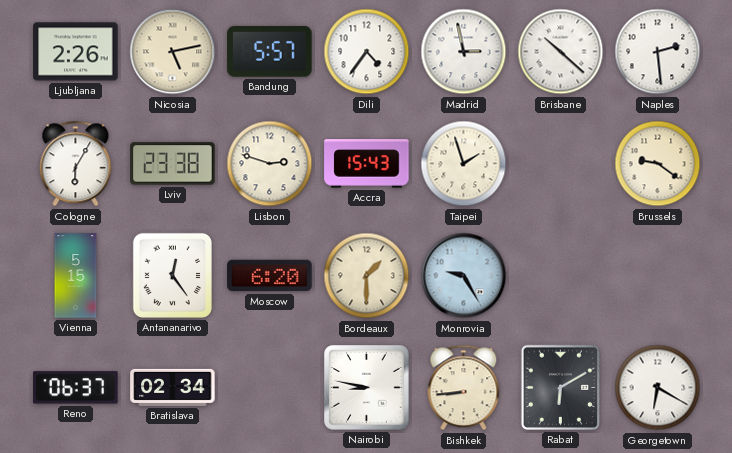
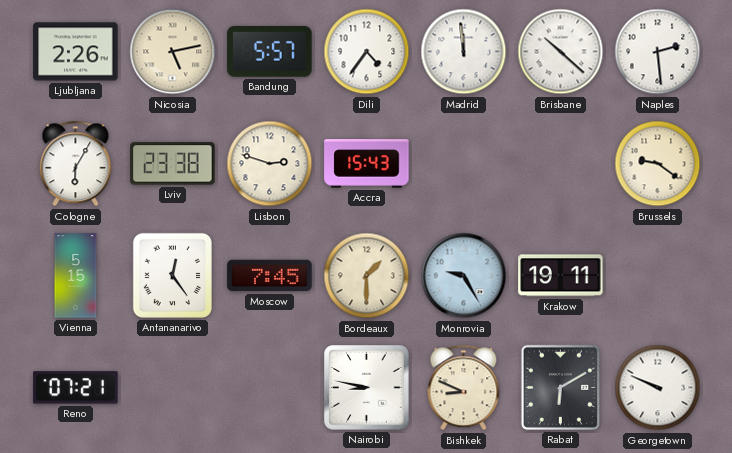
Madrid: 2:58 -> 11:59
Taipei: 1:57 -> none
Moscow: 6:20 -> 7:45
Krakow: none -> 19:11
Reno: 06:37 -> 07:21
Bratislava: 02:34 -> none
Bishkek: 8:44 -> 8:49
Georgetown: 6:20 -> 9:49
